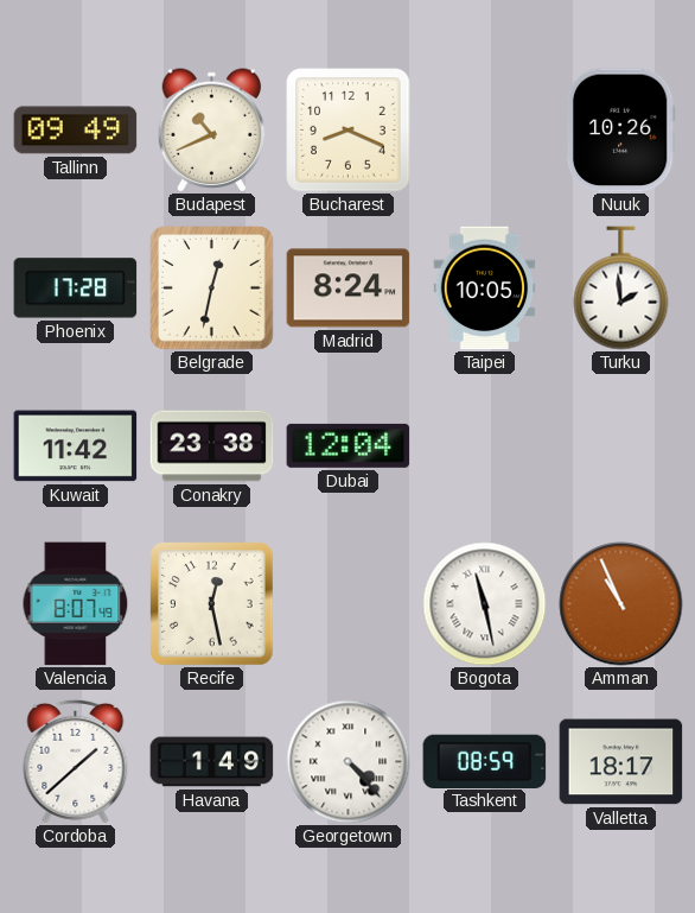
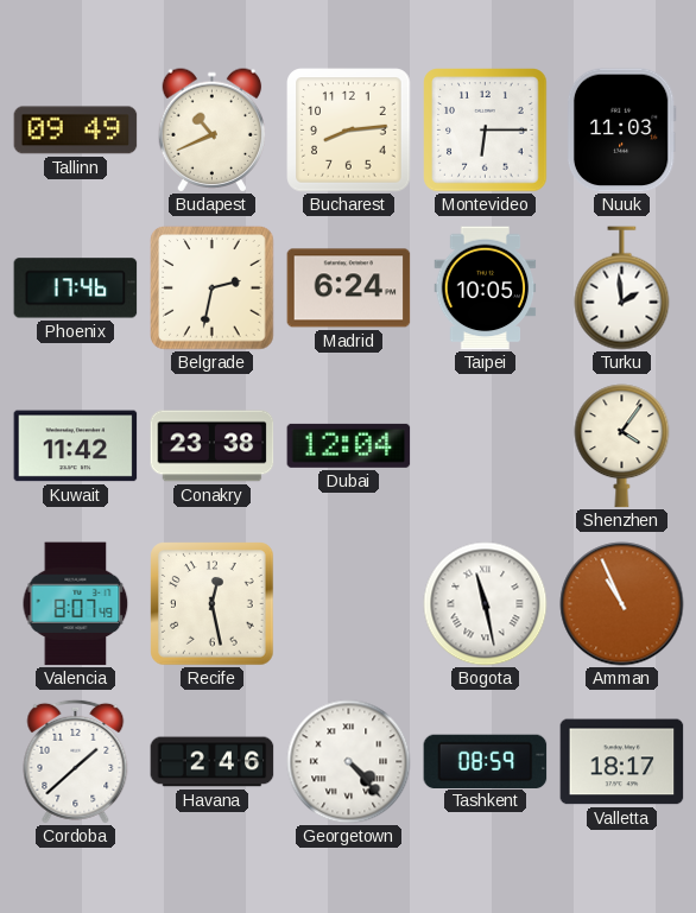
Bucharest: 8:19 -> 8:14
Montevideo: none -> 6:15
Nuuk: 10:26 -> 11:03
Phoenix: 17:28 -> 17:46
Belgrade: 12:32 -> 2:32
Madrid: 8:24 -> 6:24
Shenzhen: none -> 4:06
Havana: 1:49 -> 2:46
